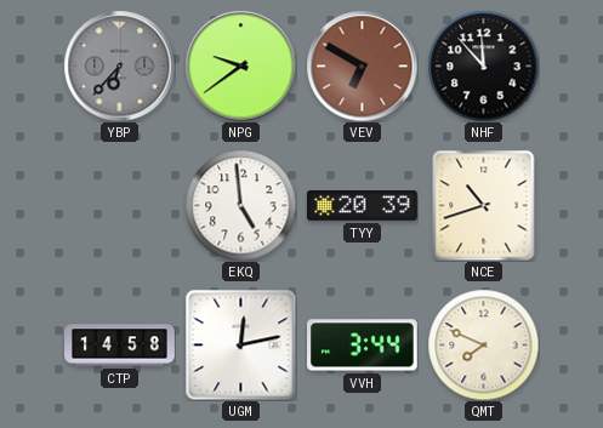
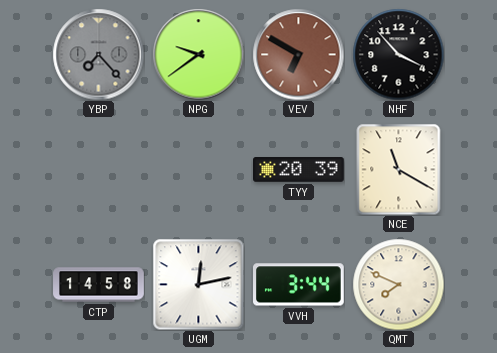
YBP: 6:37 -> 7:23
NHF: 11:53 -> 3:53
EKQ: 4:59 -> none
NCE: 10:42 -> 11:20
